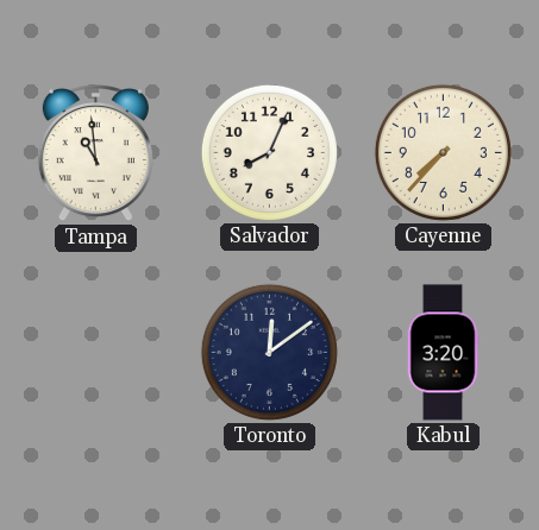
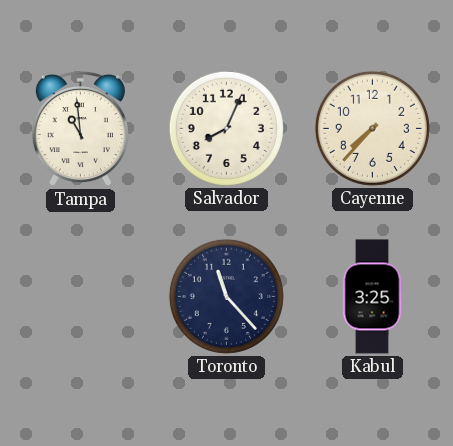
Toronto: 12:09 -> 11:23
Kabul: 3:20 -> 3:25
